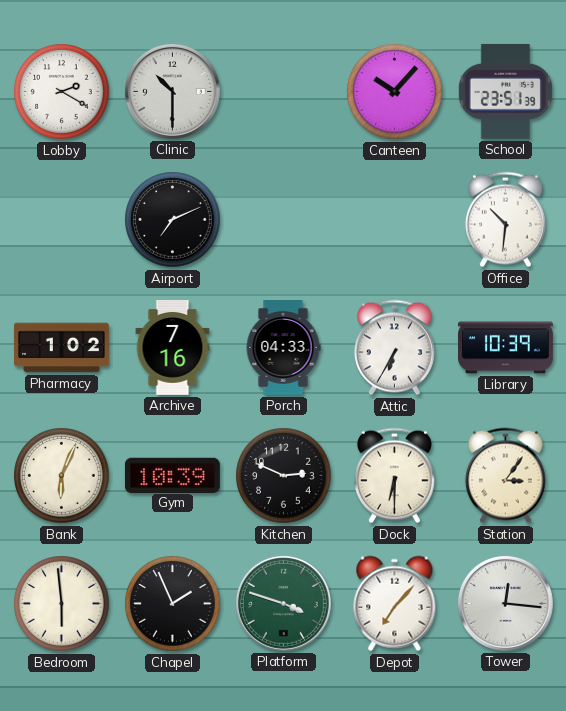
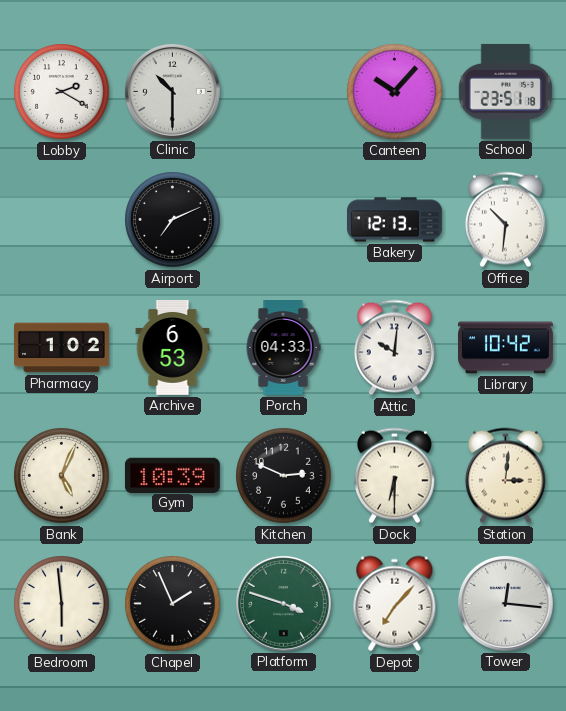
School: 23:51:39 -> 23:51:18
Bakery: none -> 12:13
Archive: 7:16 -> 6:53
Attic: 6:35 -> 10:01
Library: 10:39 -> 10:42
Bank: 6:04 -> 5:04
Station: 3:06 -> 3:01
